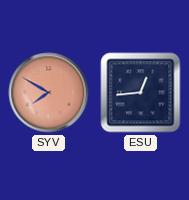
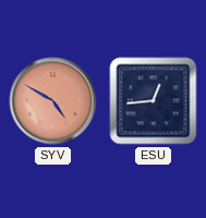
SYV: 7:50 -> 4:50
